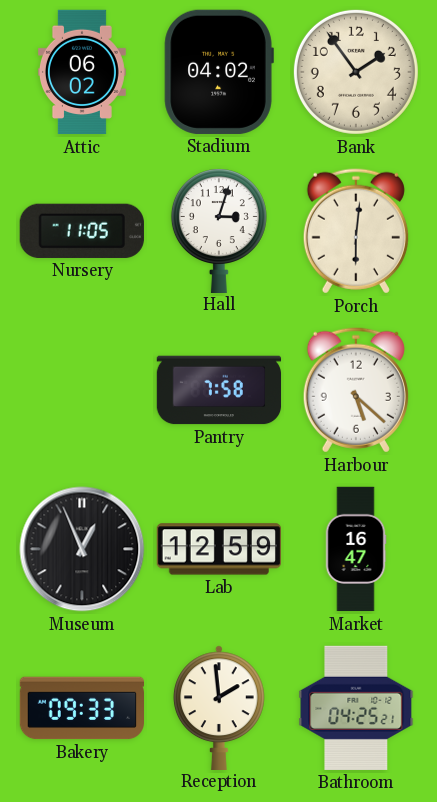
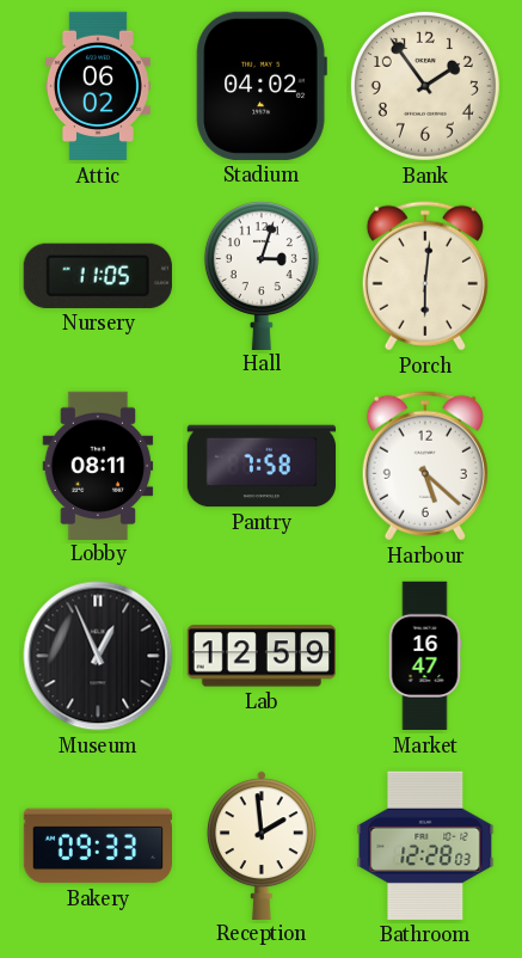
Lobby: none -> 08:11
Bathroom: 04:25 -> 12:28
